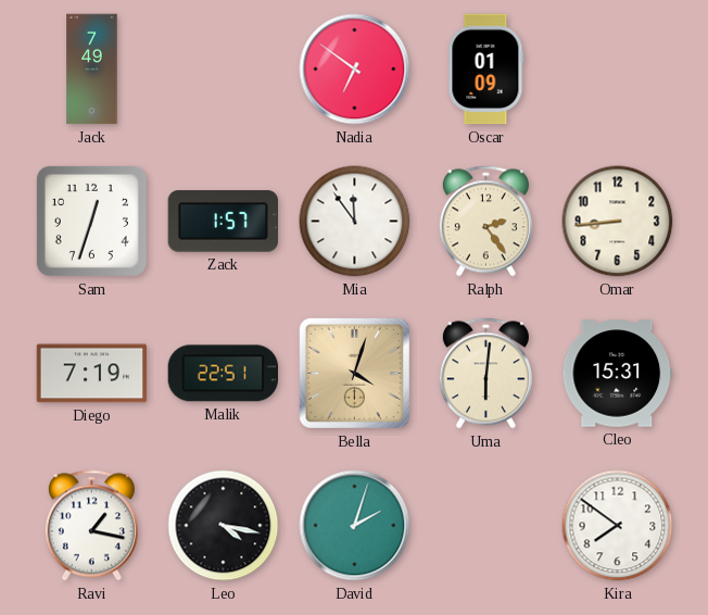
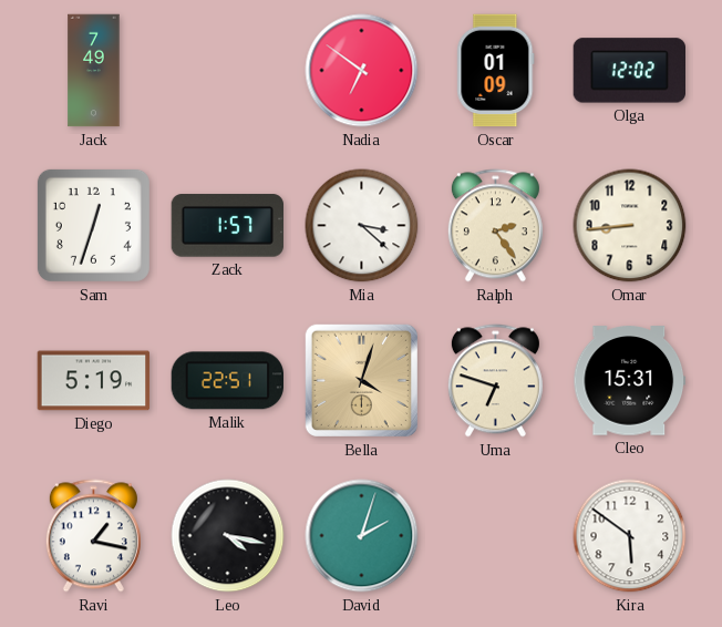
Olga: none -> 12:02
Mia: 11:54 -> 3:22
Diego: 7:19 -> 5:19
Uma: 6:01 -> 6:48
Kira: 7:51 -> 5:51
